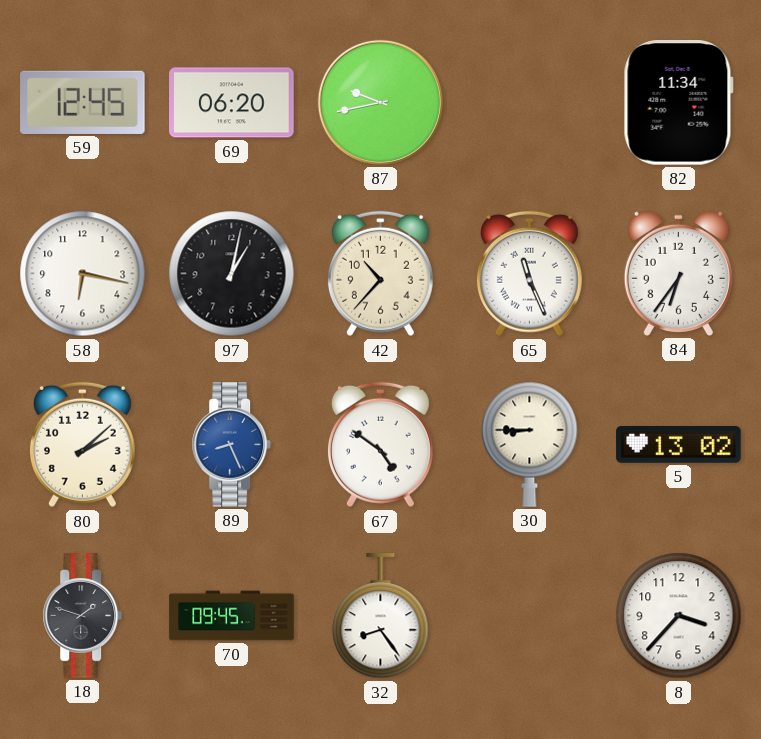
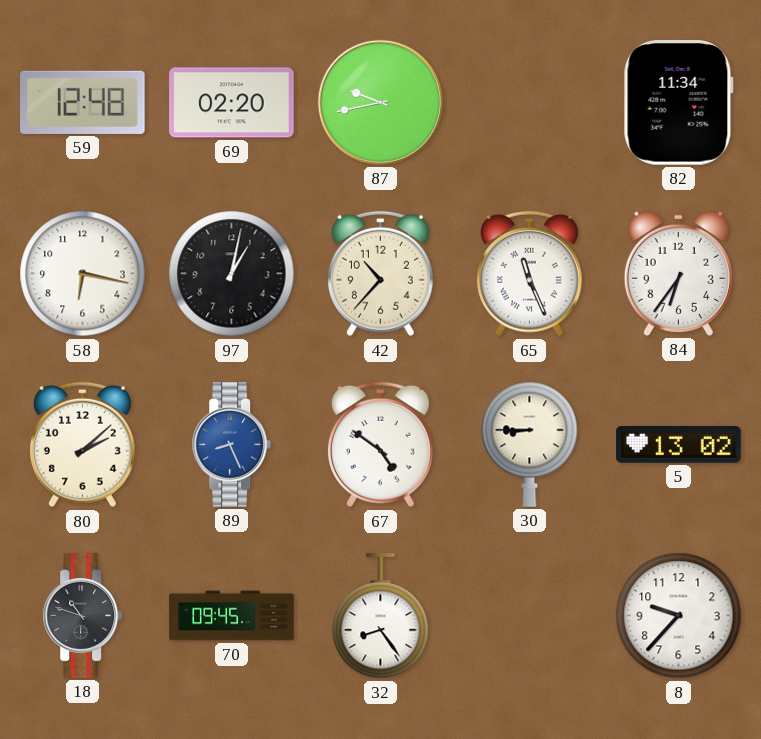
59: 12:45 -> 12:48
69: 06:20 -> 02:20
18: 1:48 -> 10:48
8: 3:37 -> 9:37
